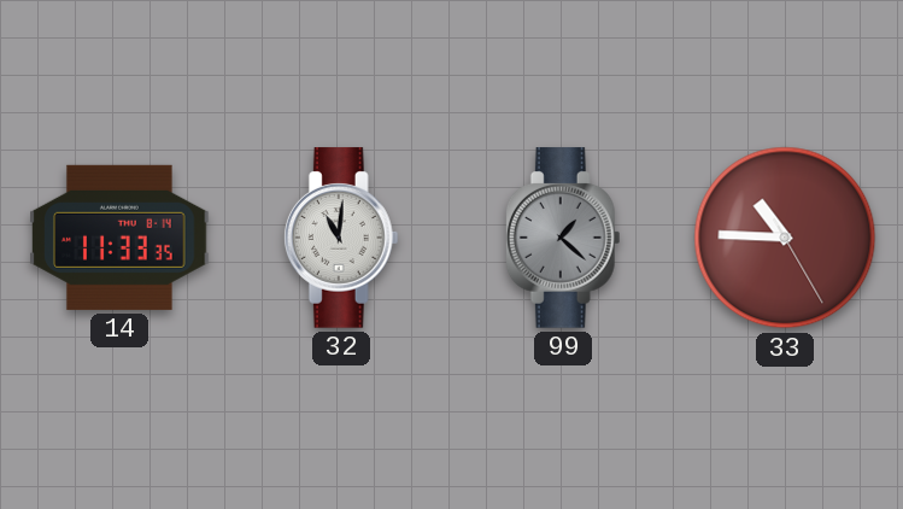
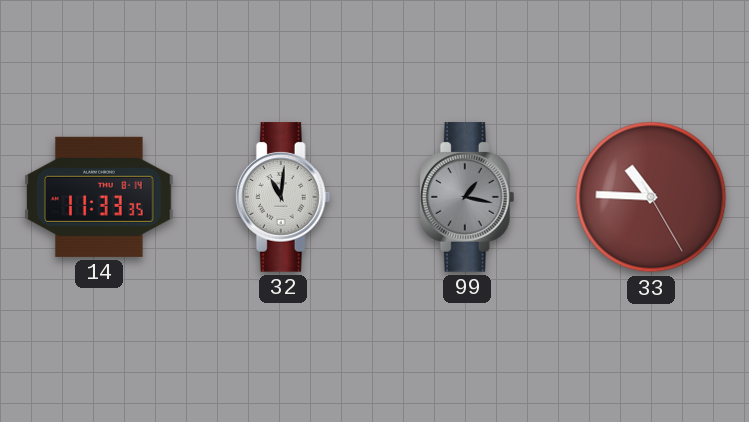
99: 1:22 -> 1:17
